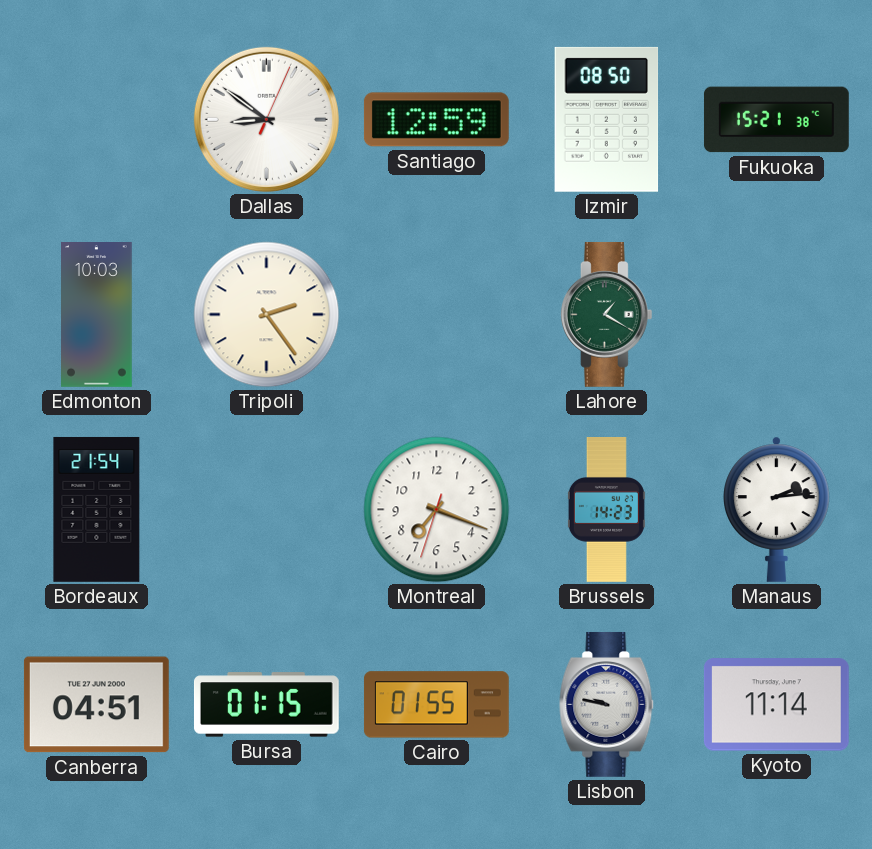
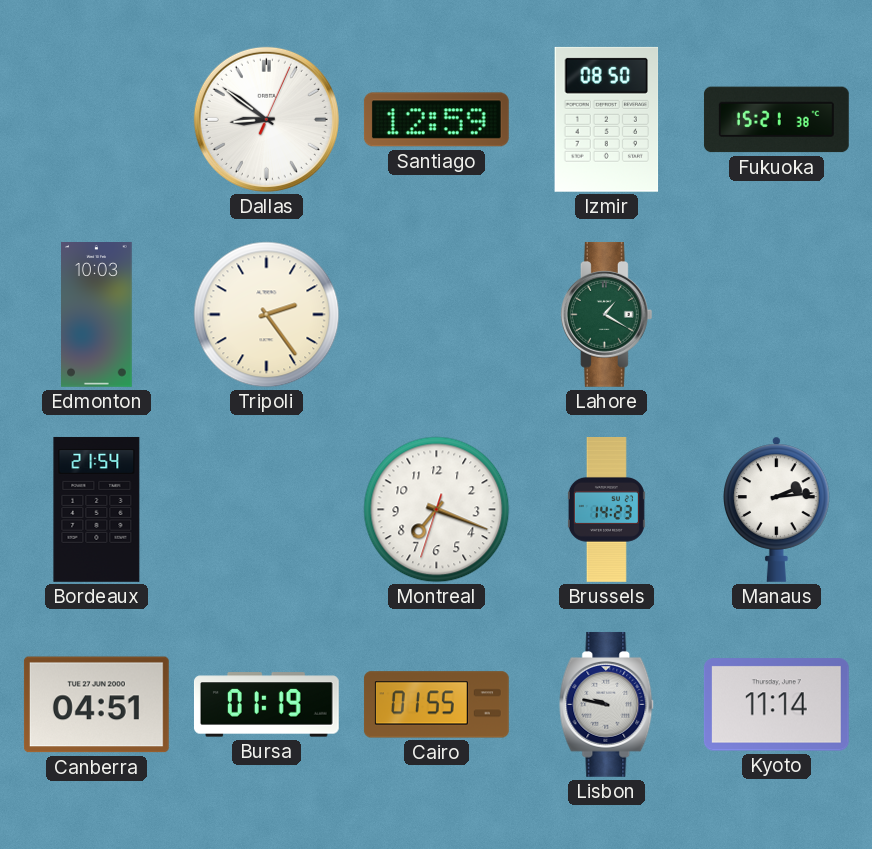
Bursa: 01:15 -> 01:19
